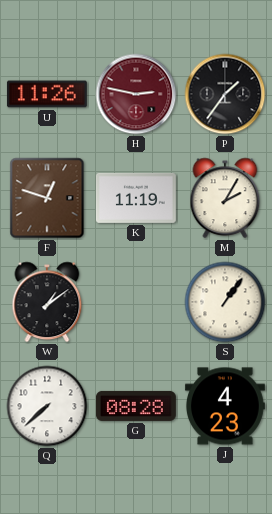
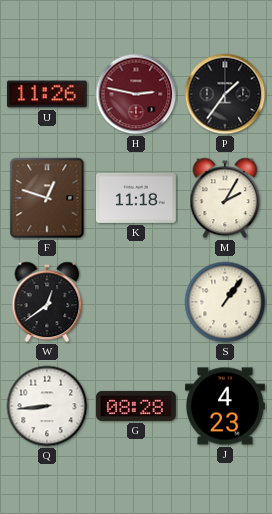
K: 11:19 -> 11:18
W: 1:09 -> 12:39
Q: 7:38 -> 8:44
